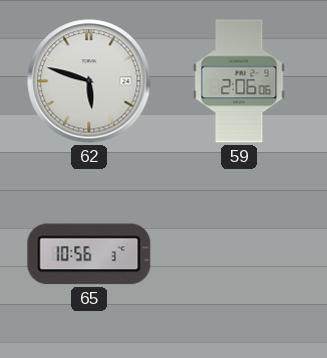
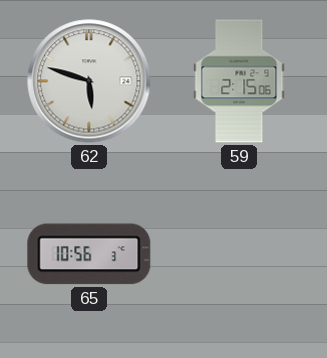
59: 2:06 -> 2:15
